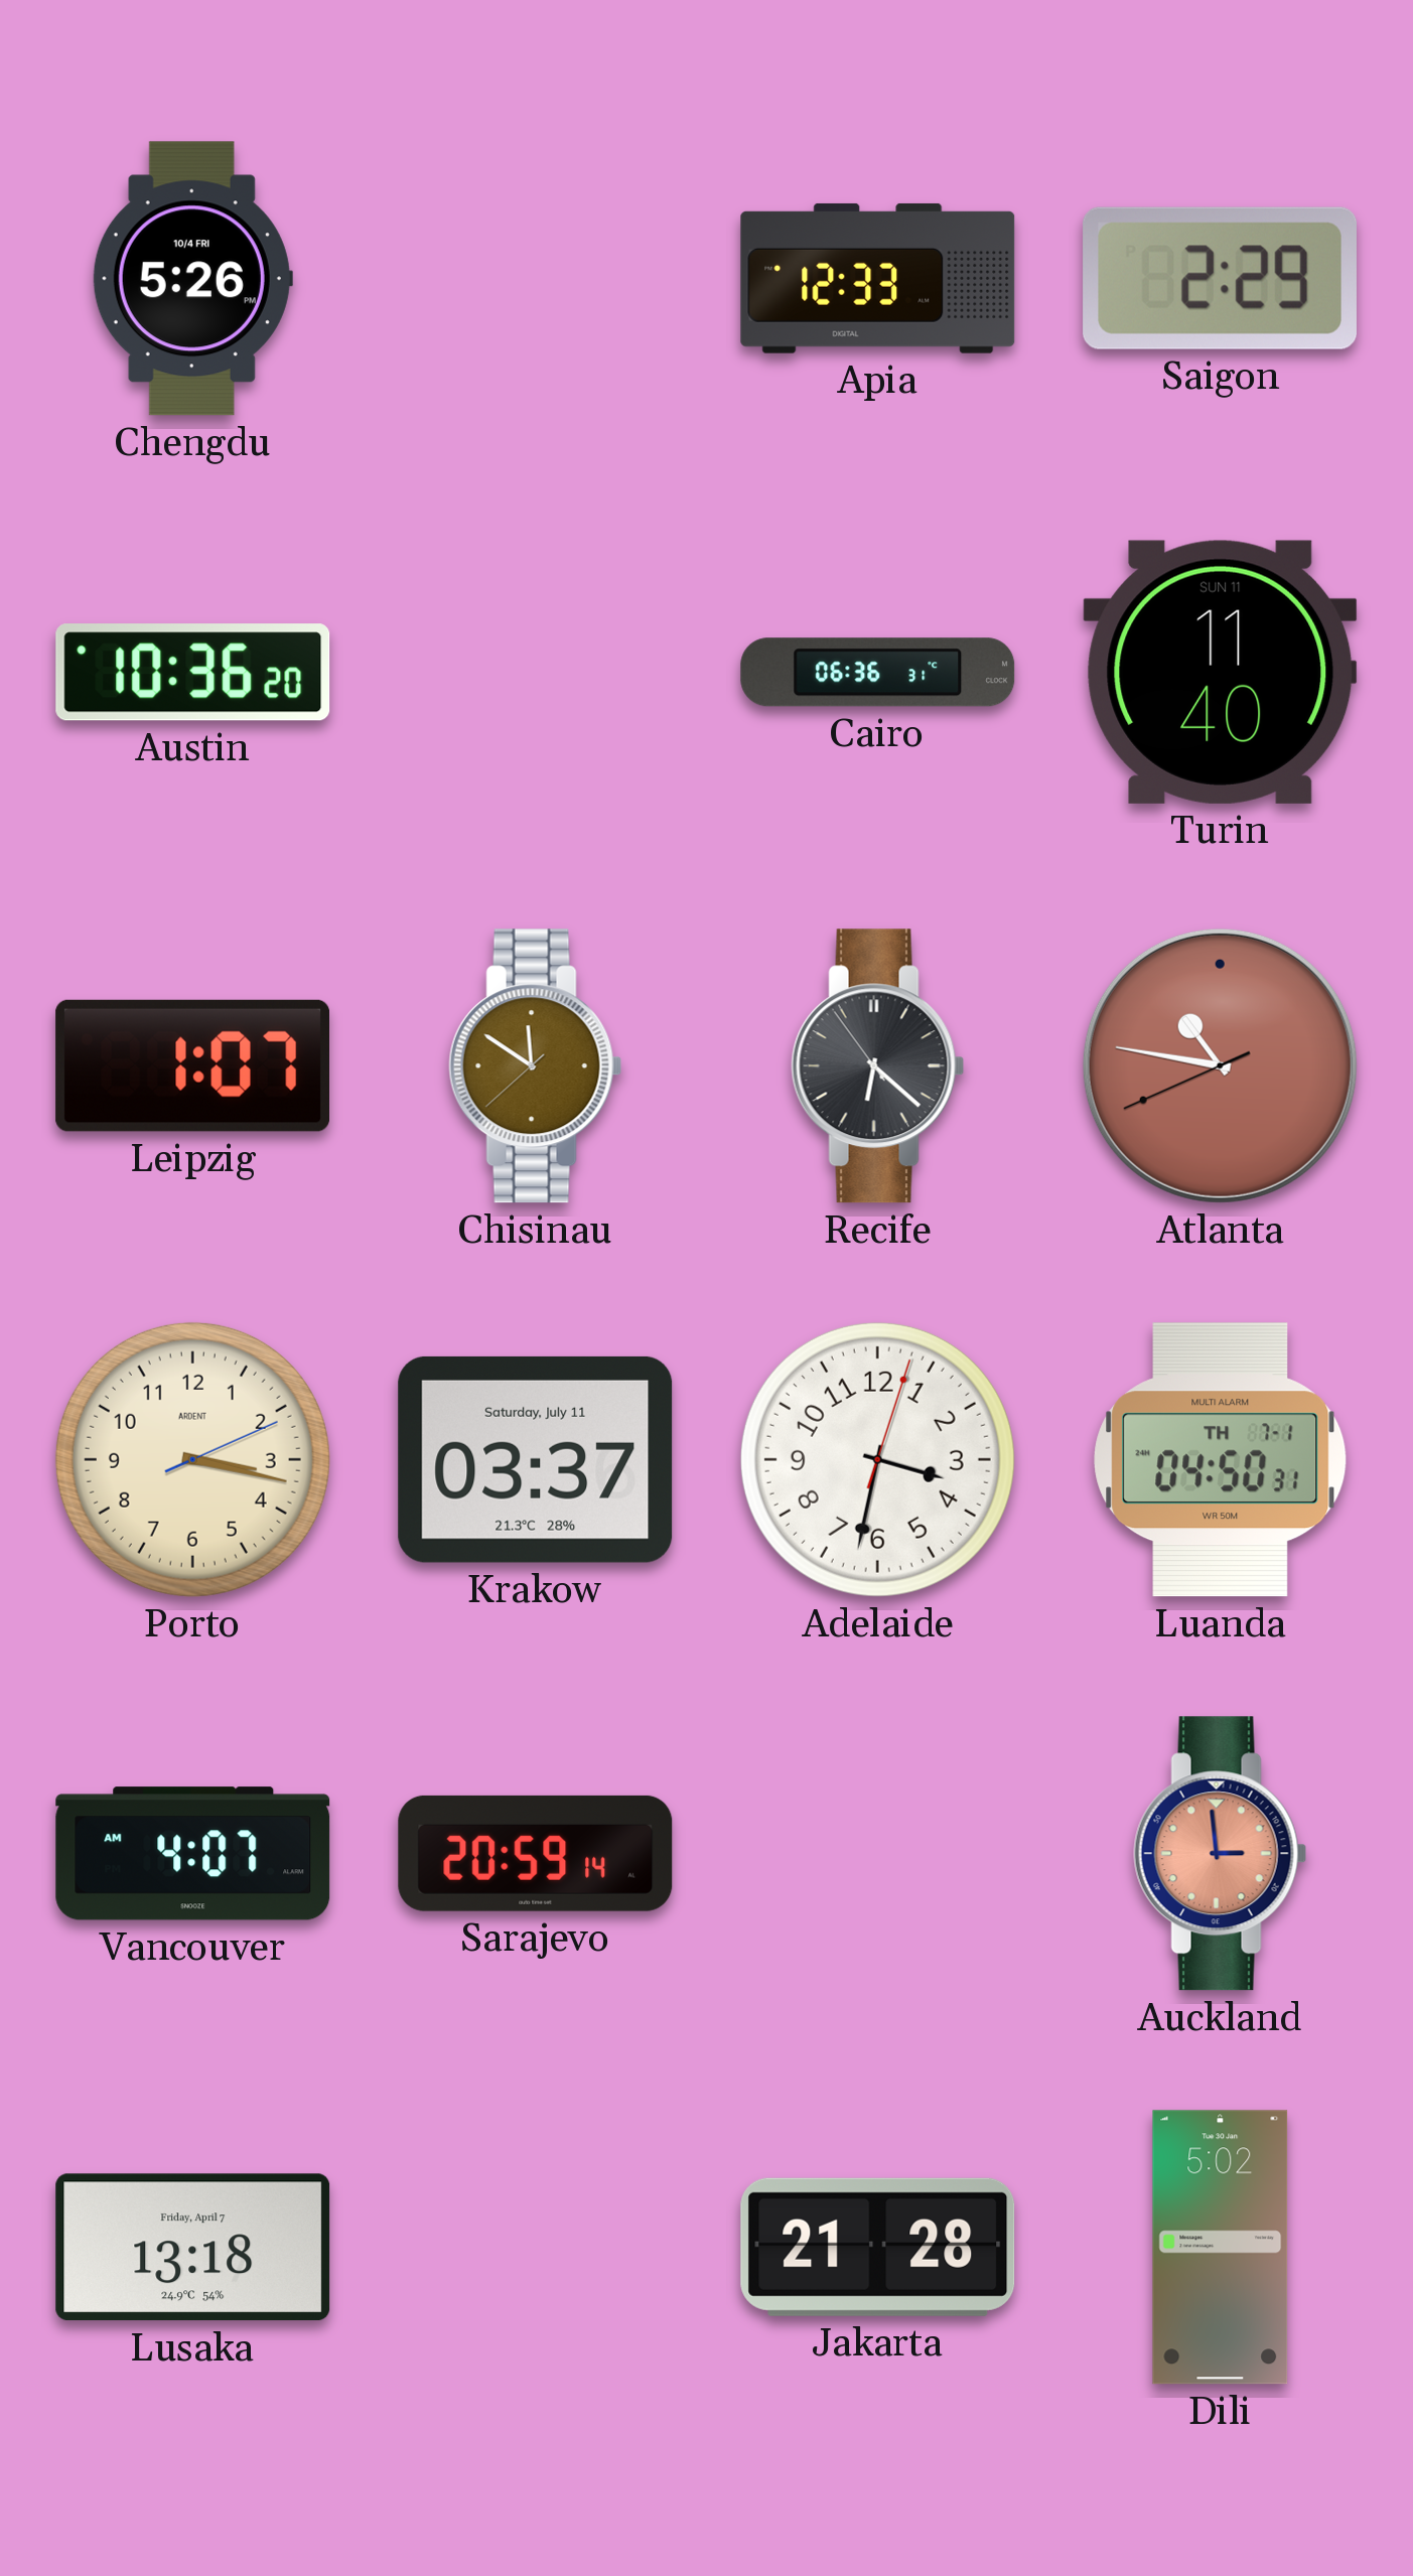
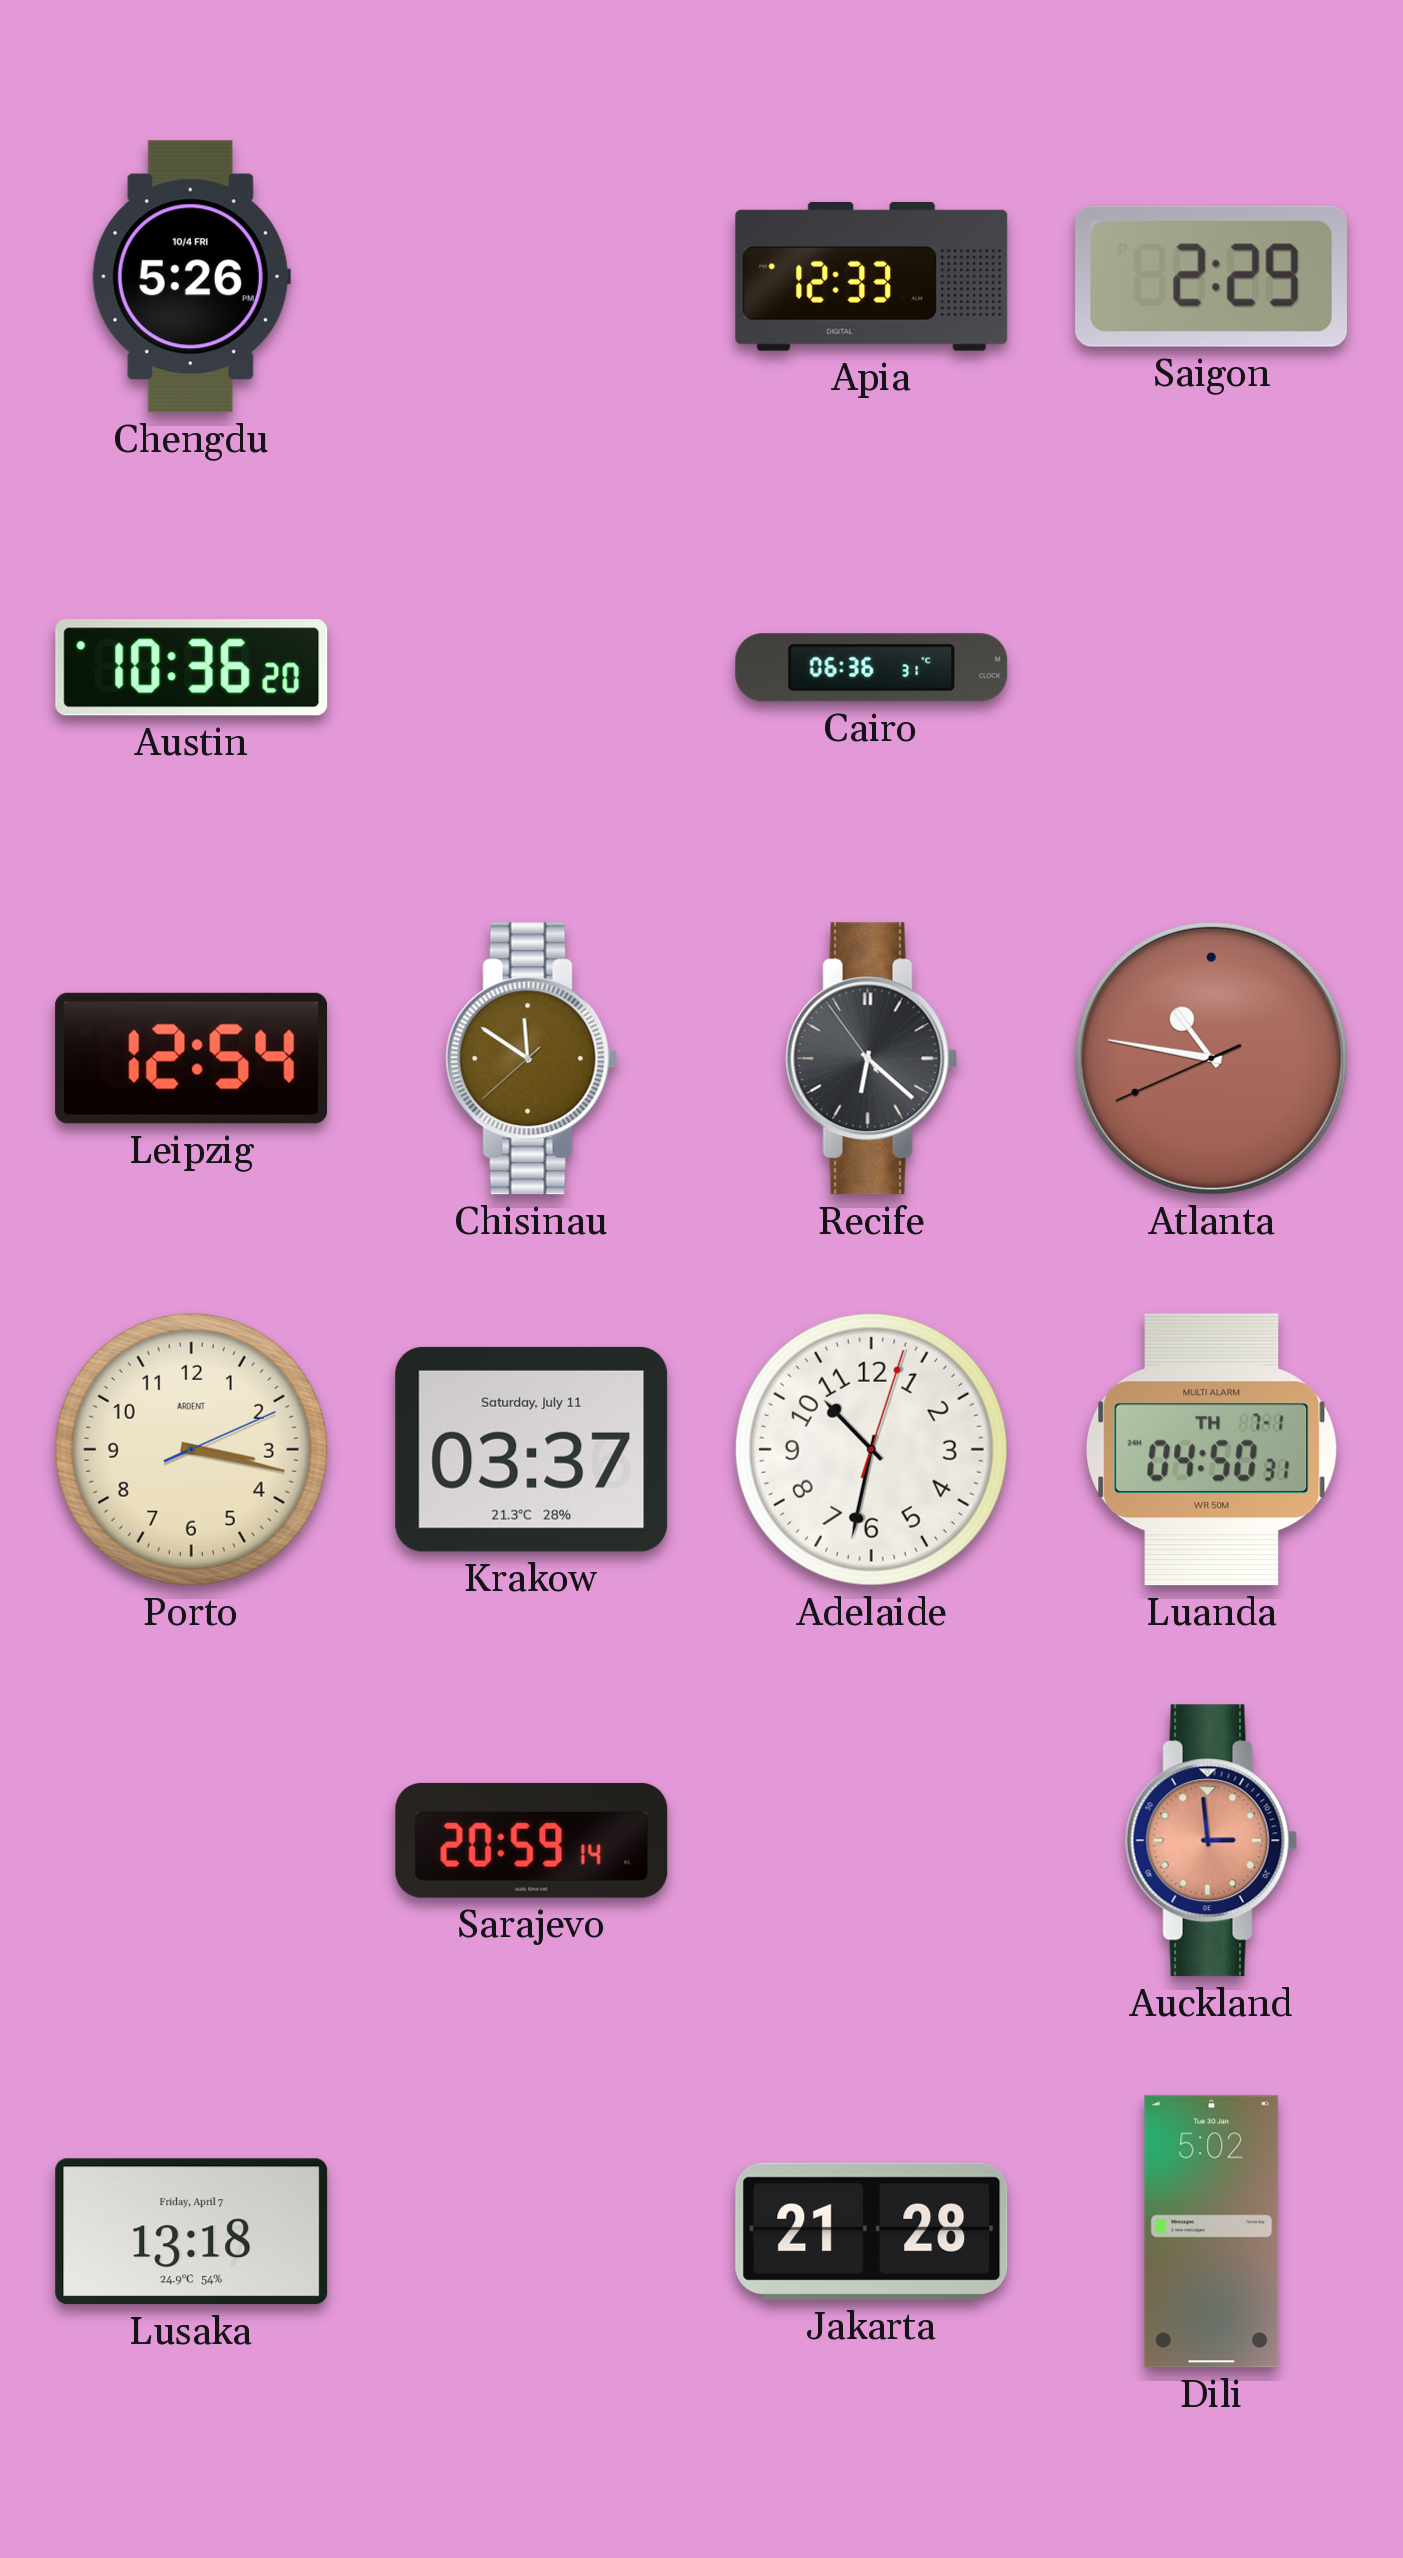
Turin: 11:40 -> none
Leipzig: 1:07 -> 12:54
Adelaide: 3:32 -> 10:32
Vancouver: 4:07 -> none
